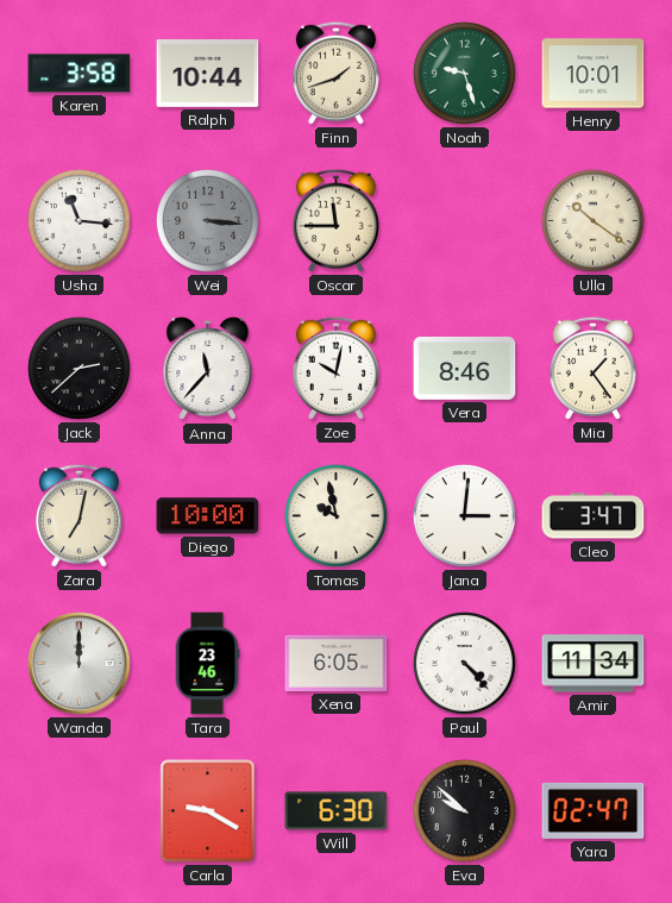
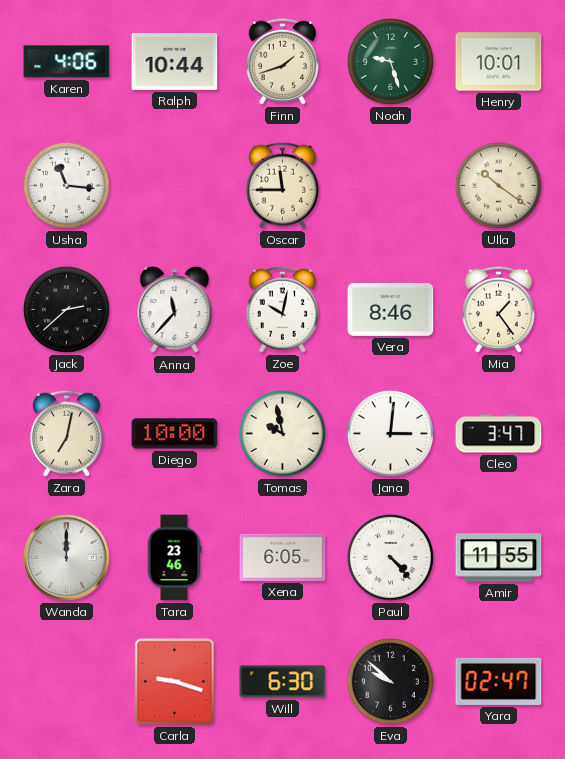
Karen: 3:58 -> 4:06
Wei: 3:16 -> none
Amir: 11:34 -> 11:55
Carla: 9:20 -> 9:18
